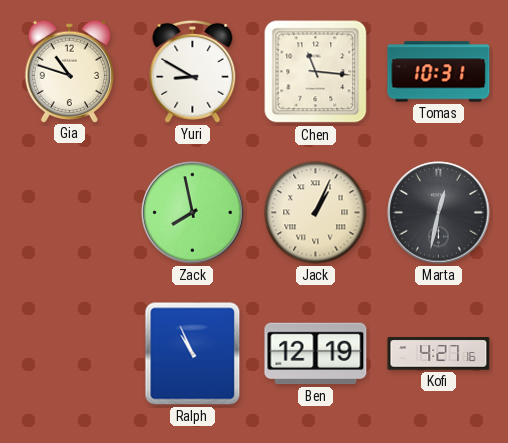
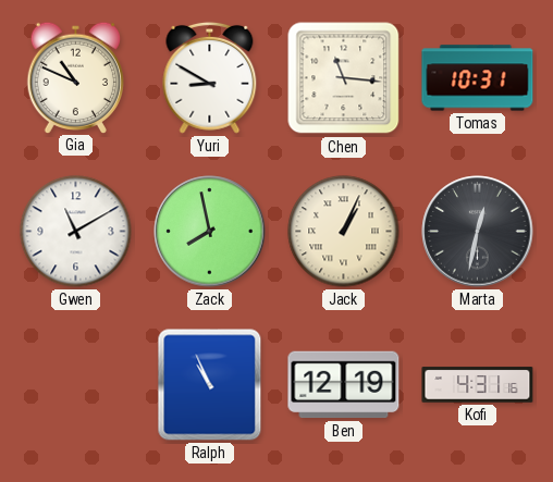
Gia: 10:48 -> 10:49
Gwen: none -> 11:10
Kofi: 4:27 -> 4:31
